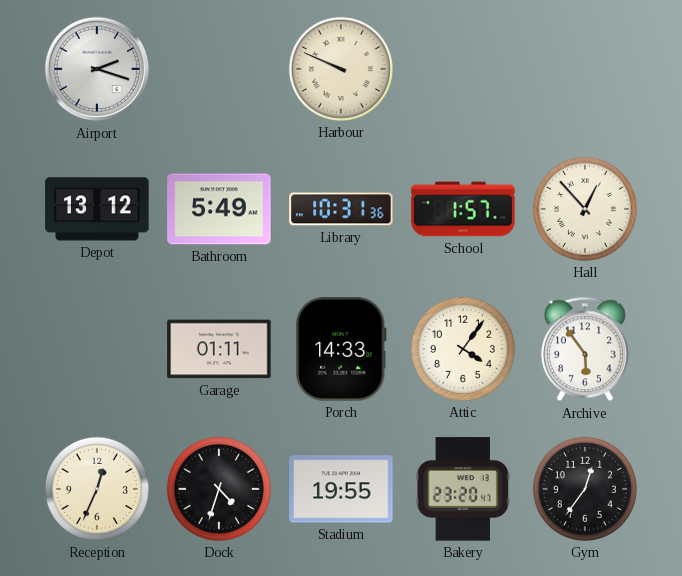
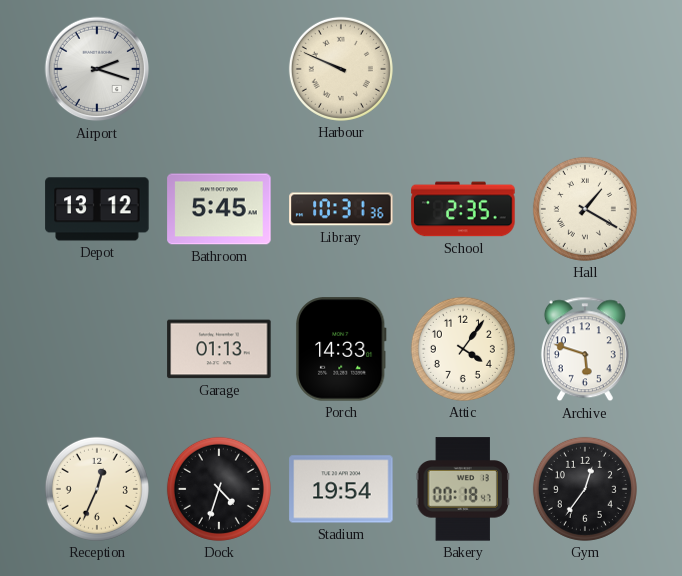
Bathroom: 5:49 -> 5:45
School: 1:57 -> 2:35
Hall: 12:53 -> 1:20
Garage: 01:11 -> 01:13
Archive: 5:54 -> 5:48
Stadium: 19:55 -> 19:54
Bakery: 23:20 -> 00:18
